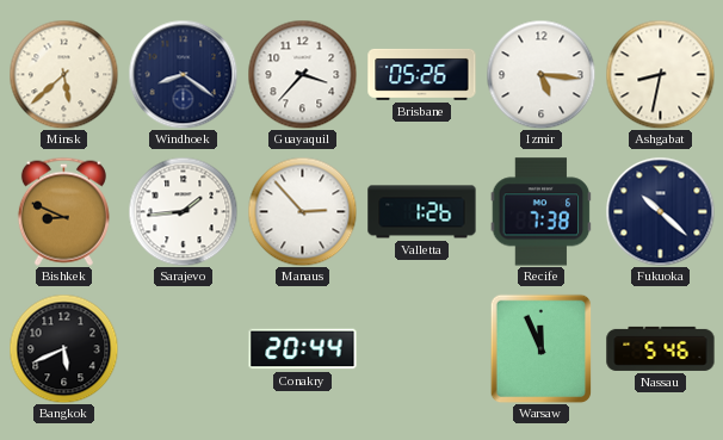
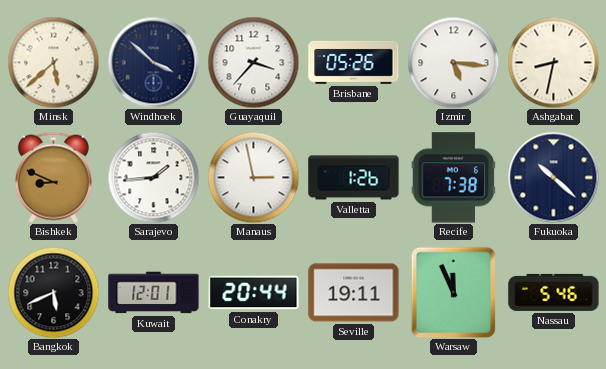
Windhoek: 8:21 -> 3:52
Manaus: 2:53 -> 2:58
Kuwait: none -> 12:01
Seville: none -> 19:11
